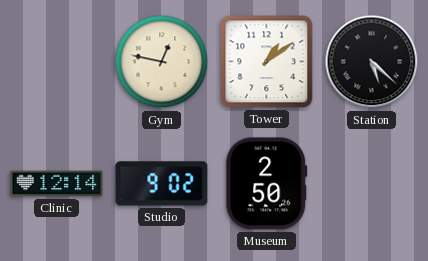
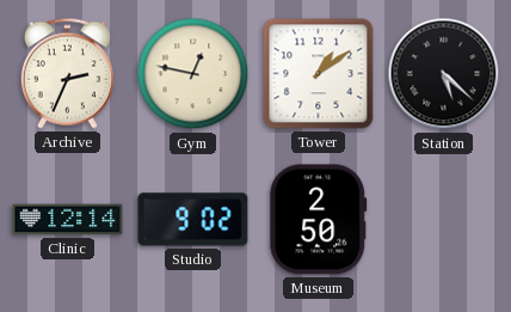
Archive: none -> 2:34
